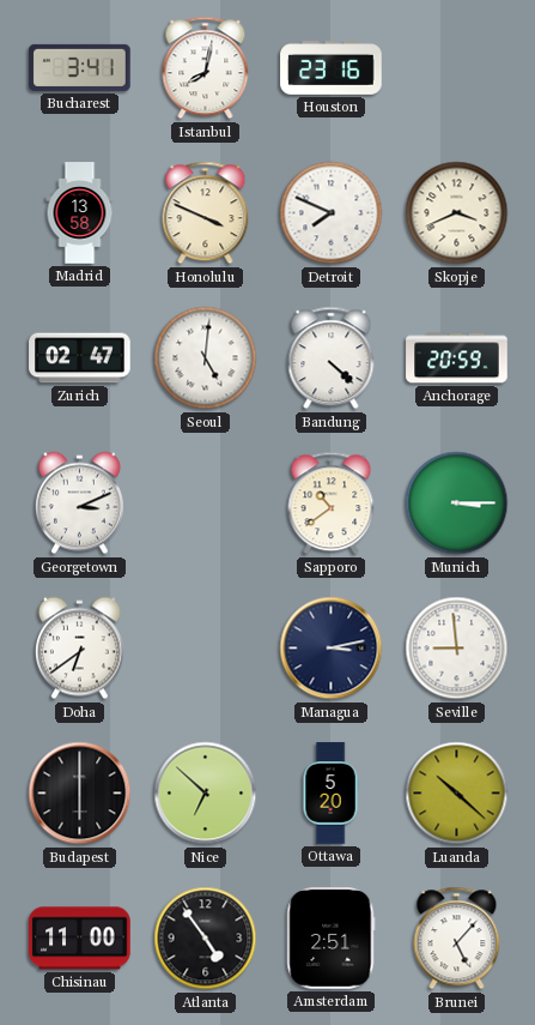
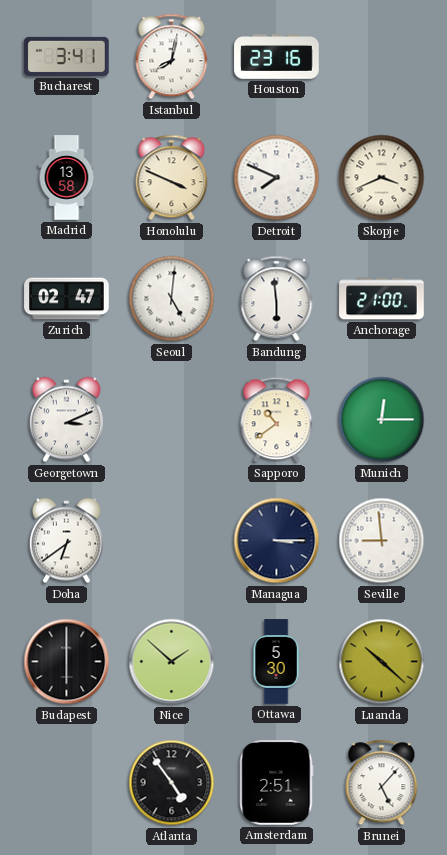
Bandung: 4:22 -> 5:59
Anchorage: 20:59 -> 21:00
Munich: 3:15 -> 12:15
Managua: 3:13 -> 3:15
Nice: 6:52 -> 1:52
Ottawa: 5:20 -> 5:30
Chisinau: 11:00 -> none
